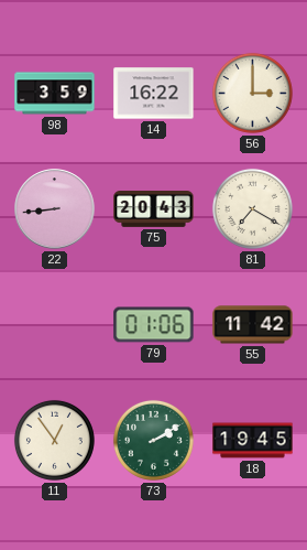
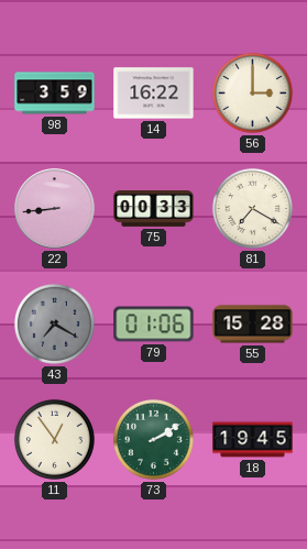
75: 20:43 -> 00:33
43: none -> 7:20
55: 11:42 -> 15:28
